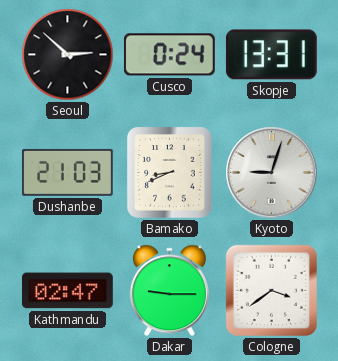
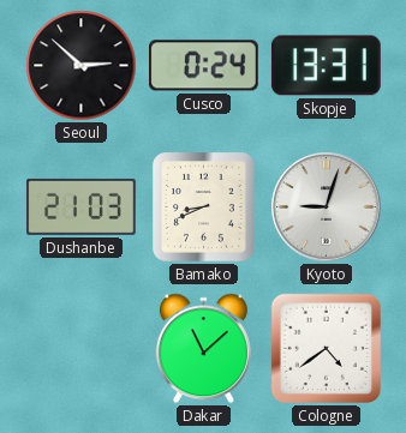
Kathmandu: 02:47 -> none
Dakar: 9:15 -> 11:08
Cologne: 3:39 -> 4:39
